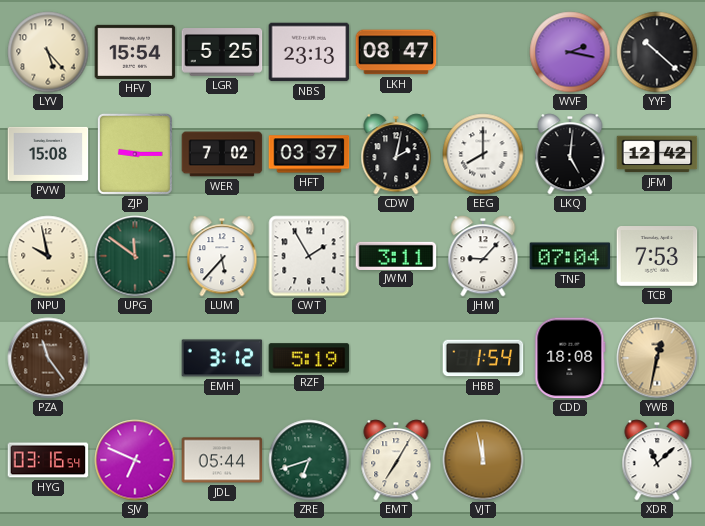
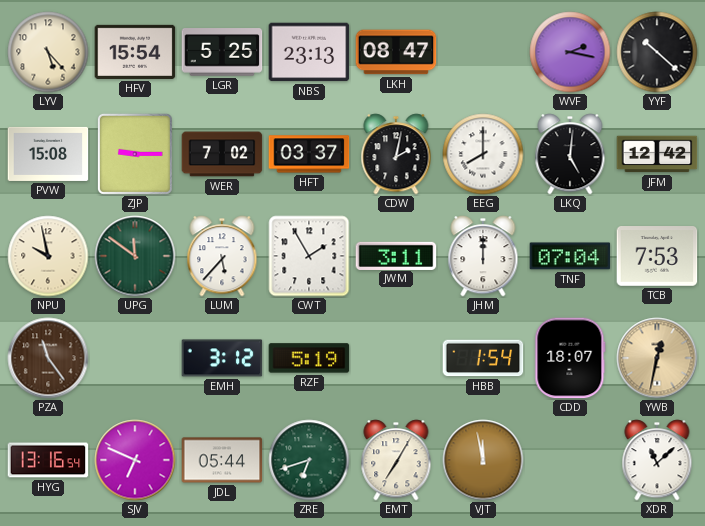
JHM: 9:07 -> 12:00
CDD: 18:08 -> 18:07
HYG: 03:16 -> 13:16
